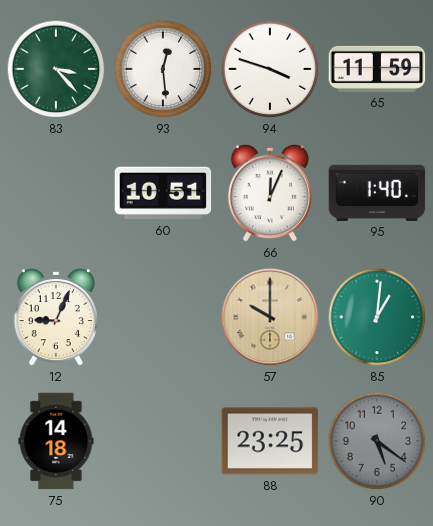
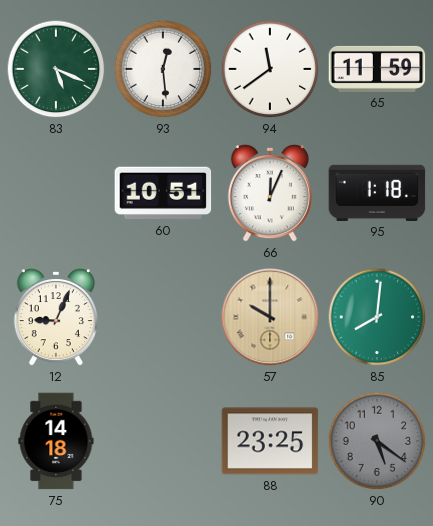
83: 3:23 -> 5:19
94: 3:48 -> 11:39
95: 1:40 -> 1:18
85: 1:01 -> 8:01
